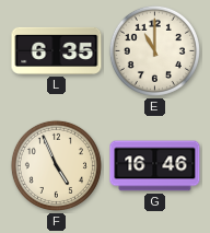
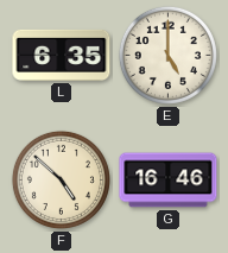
E: 11:00 -> 5:00
F: 4:56 -> 4:52
